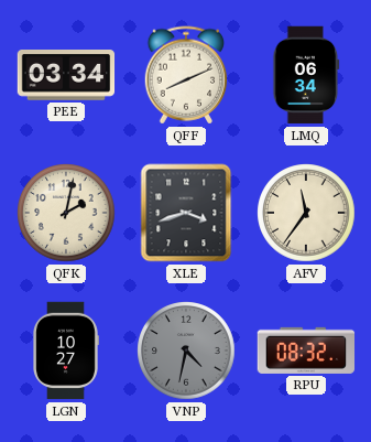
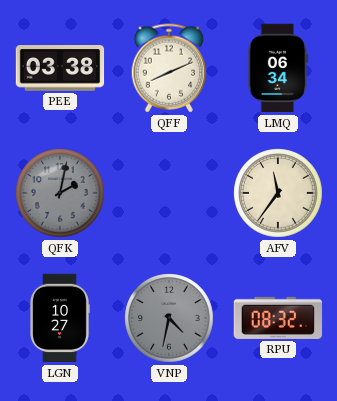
PEE: 03:34 -> 03:38
QFK dial: cream -> grey
XLE: 3:42 -> none
